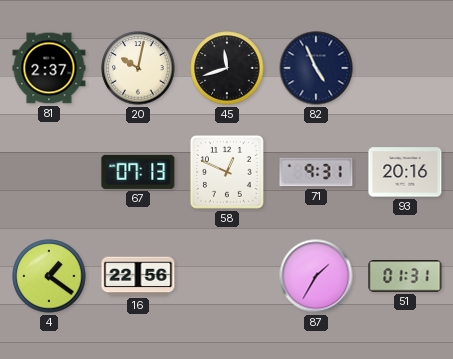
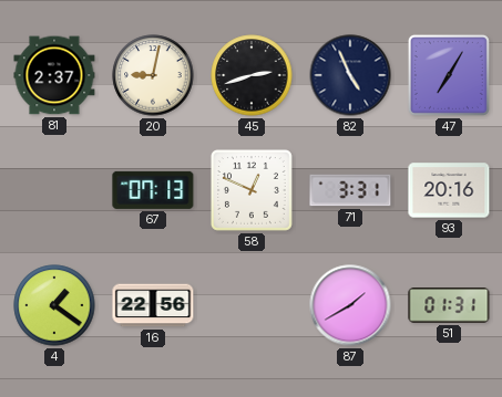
20: 10:02 -> 9:02
45: 11:42 -> 2:42
47: none -> 7:05
71: 9:31 -> 3:31
87: 1:35 -> 1:40
